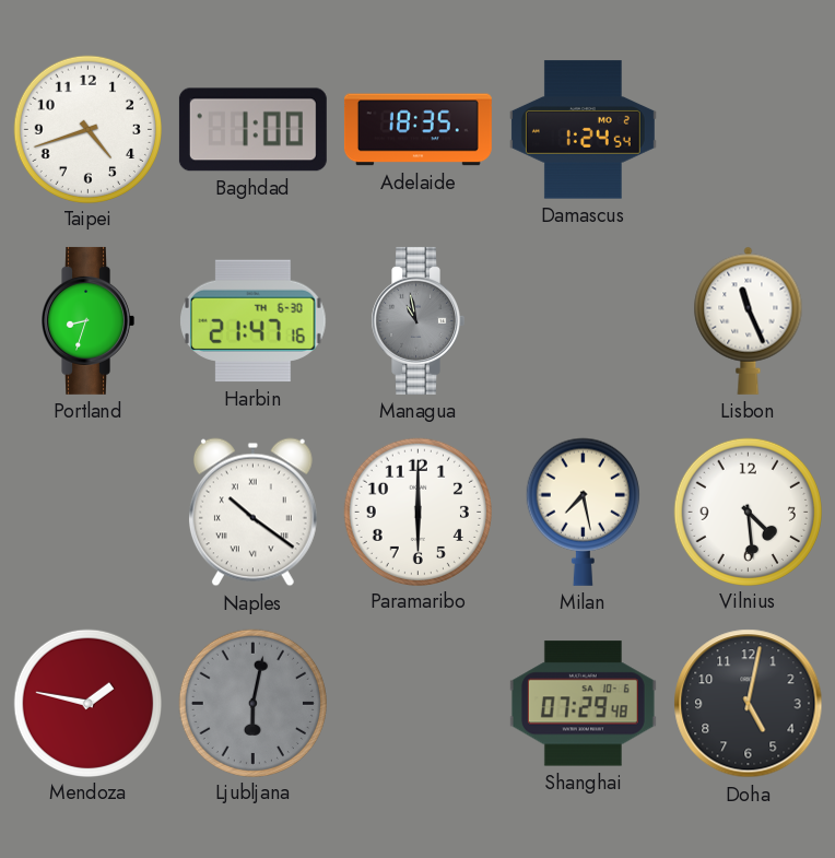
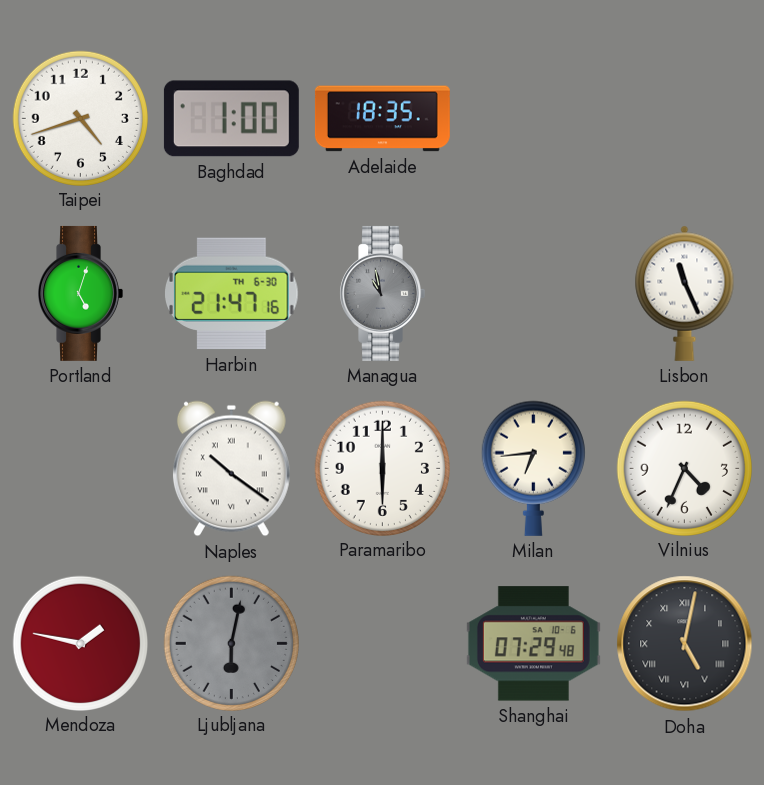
Damascus: 1:24 -> none
Portland: 8:33 -> 5:03
Milan: 7:28 -> 6:44
Vilnius: 4:29 -> 4:34
Doha numerals: Arabic -> Roman
